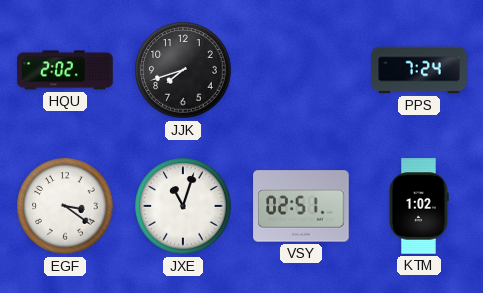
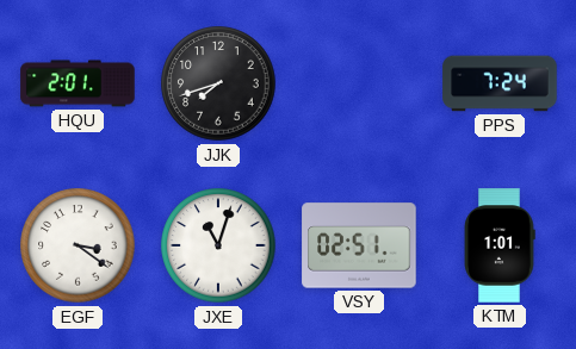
HQU: 2:02 -> 2:01
KTM: 1:02 -> 1:01
